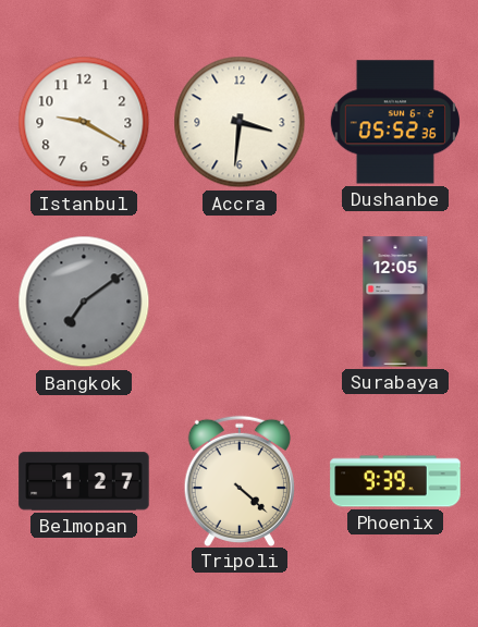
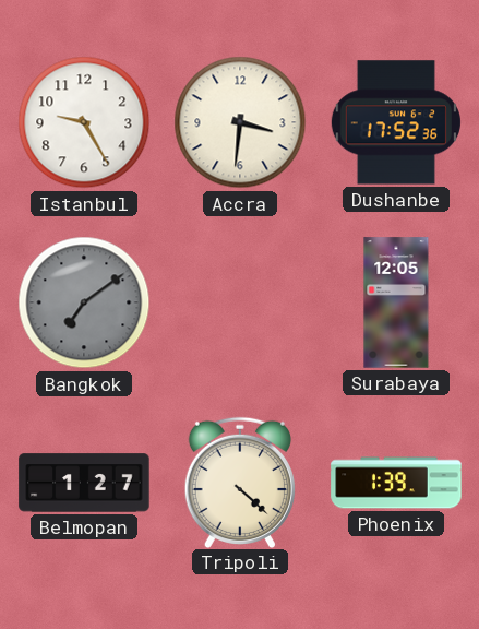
Istanbul: 9:20 -> 9:25
Dushanbe: 05:52 -> 17:52
Phoenix: 9:39 -> 1:39
